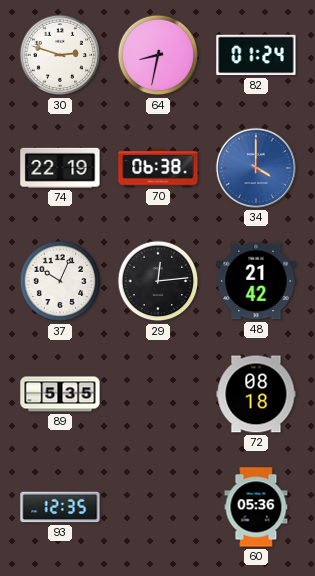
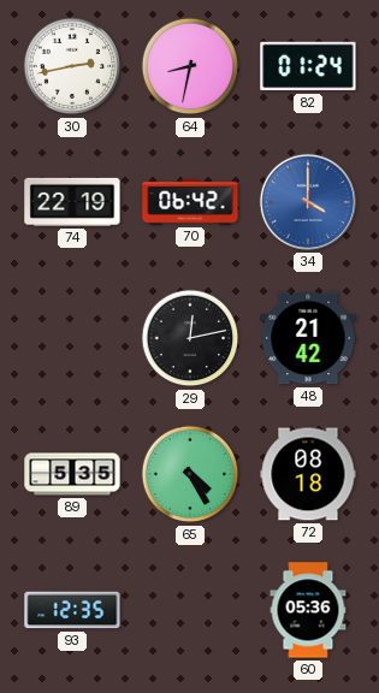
30: 2:48 -> 2:43
70: 06:38 -> 06:42
37: 10:04 -> none
29: 12:14 -> 12:13
65: none -> 4:25
